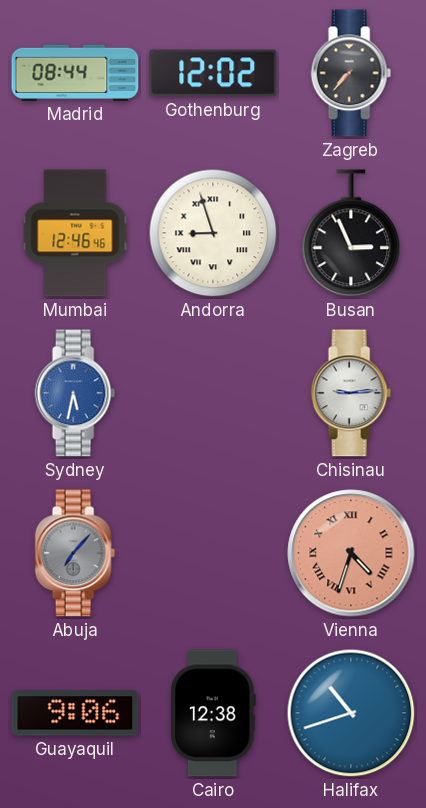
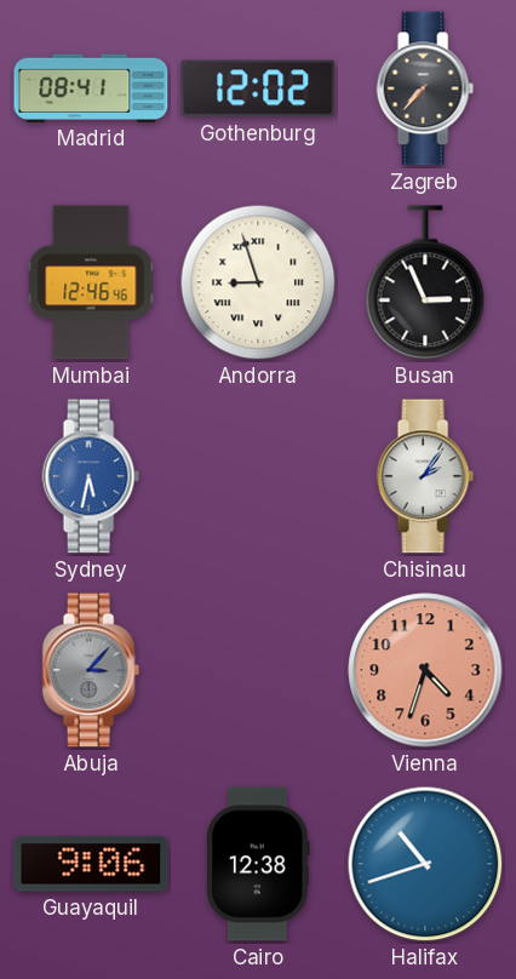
Madrid: 08:44 -> 08:41
Chisinau: 9:14 -> 2:06
Abuja: 7:07 -> 3:07
Vienna numerals: Roman -> Arabic
